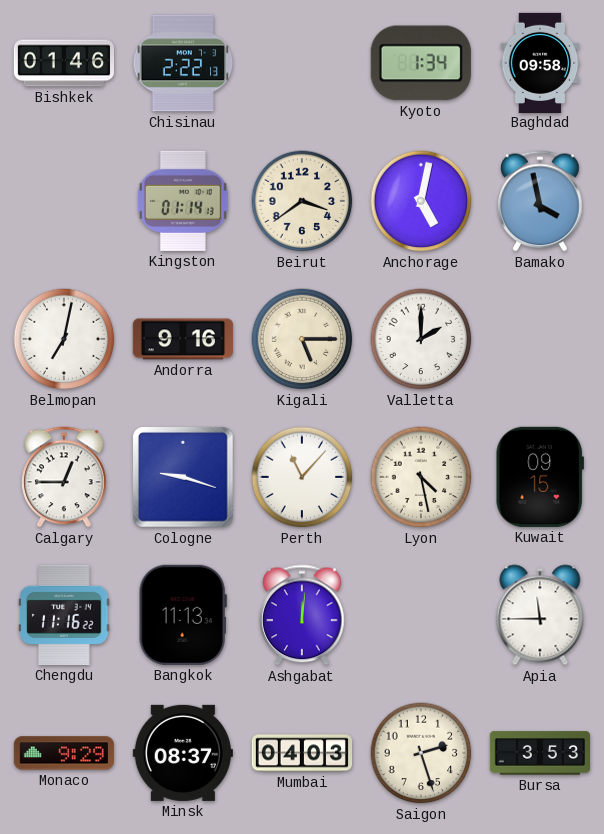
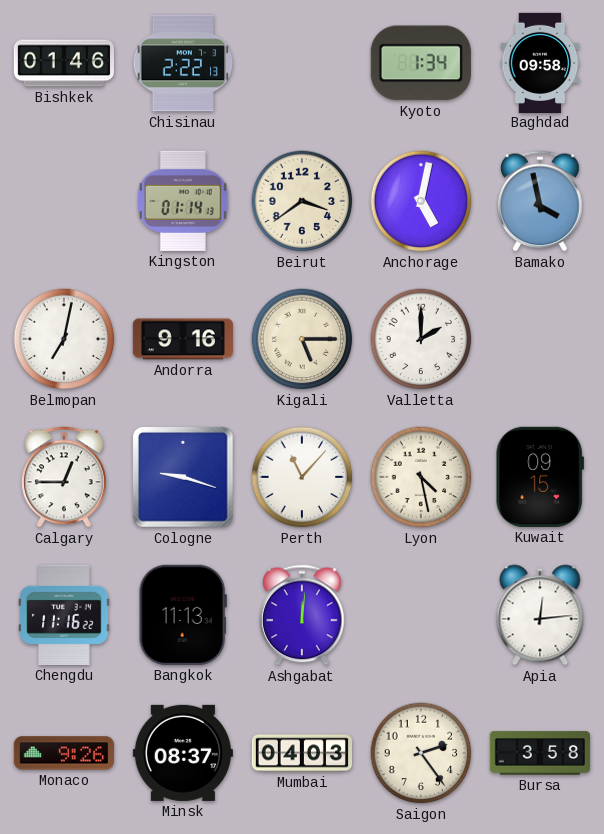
Apia: 11:45 -> 12:14
Monaco: 9:29 -> 9:26
Saigon: 2:27 -> 2:24
Bursa: 3:53 -> 3:58
